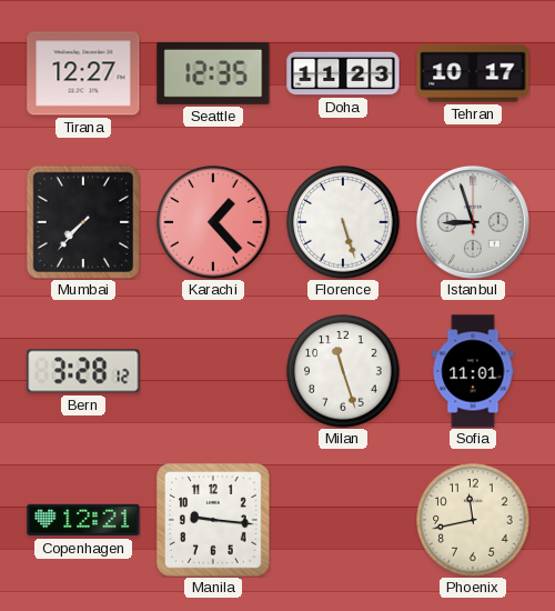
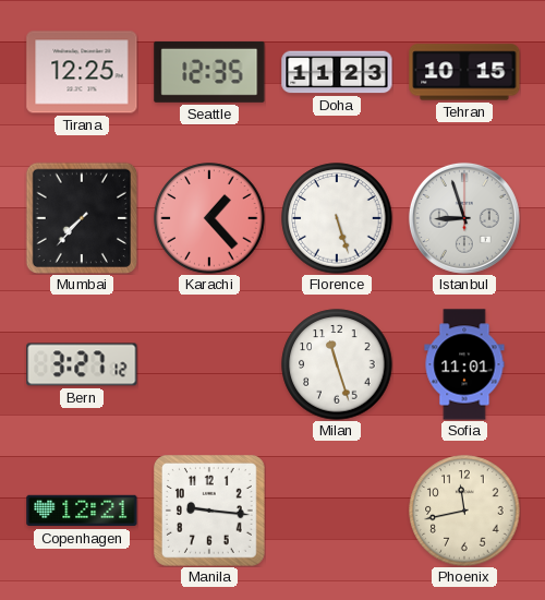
Tirana: 12:27 -> 12:25
Tehran: 10:17 -> 10:15
Bern: 3:28 -> 3:27
